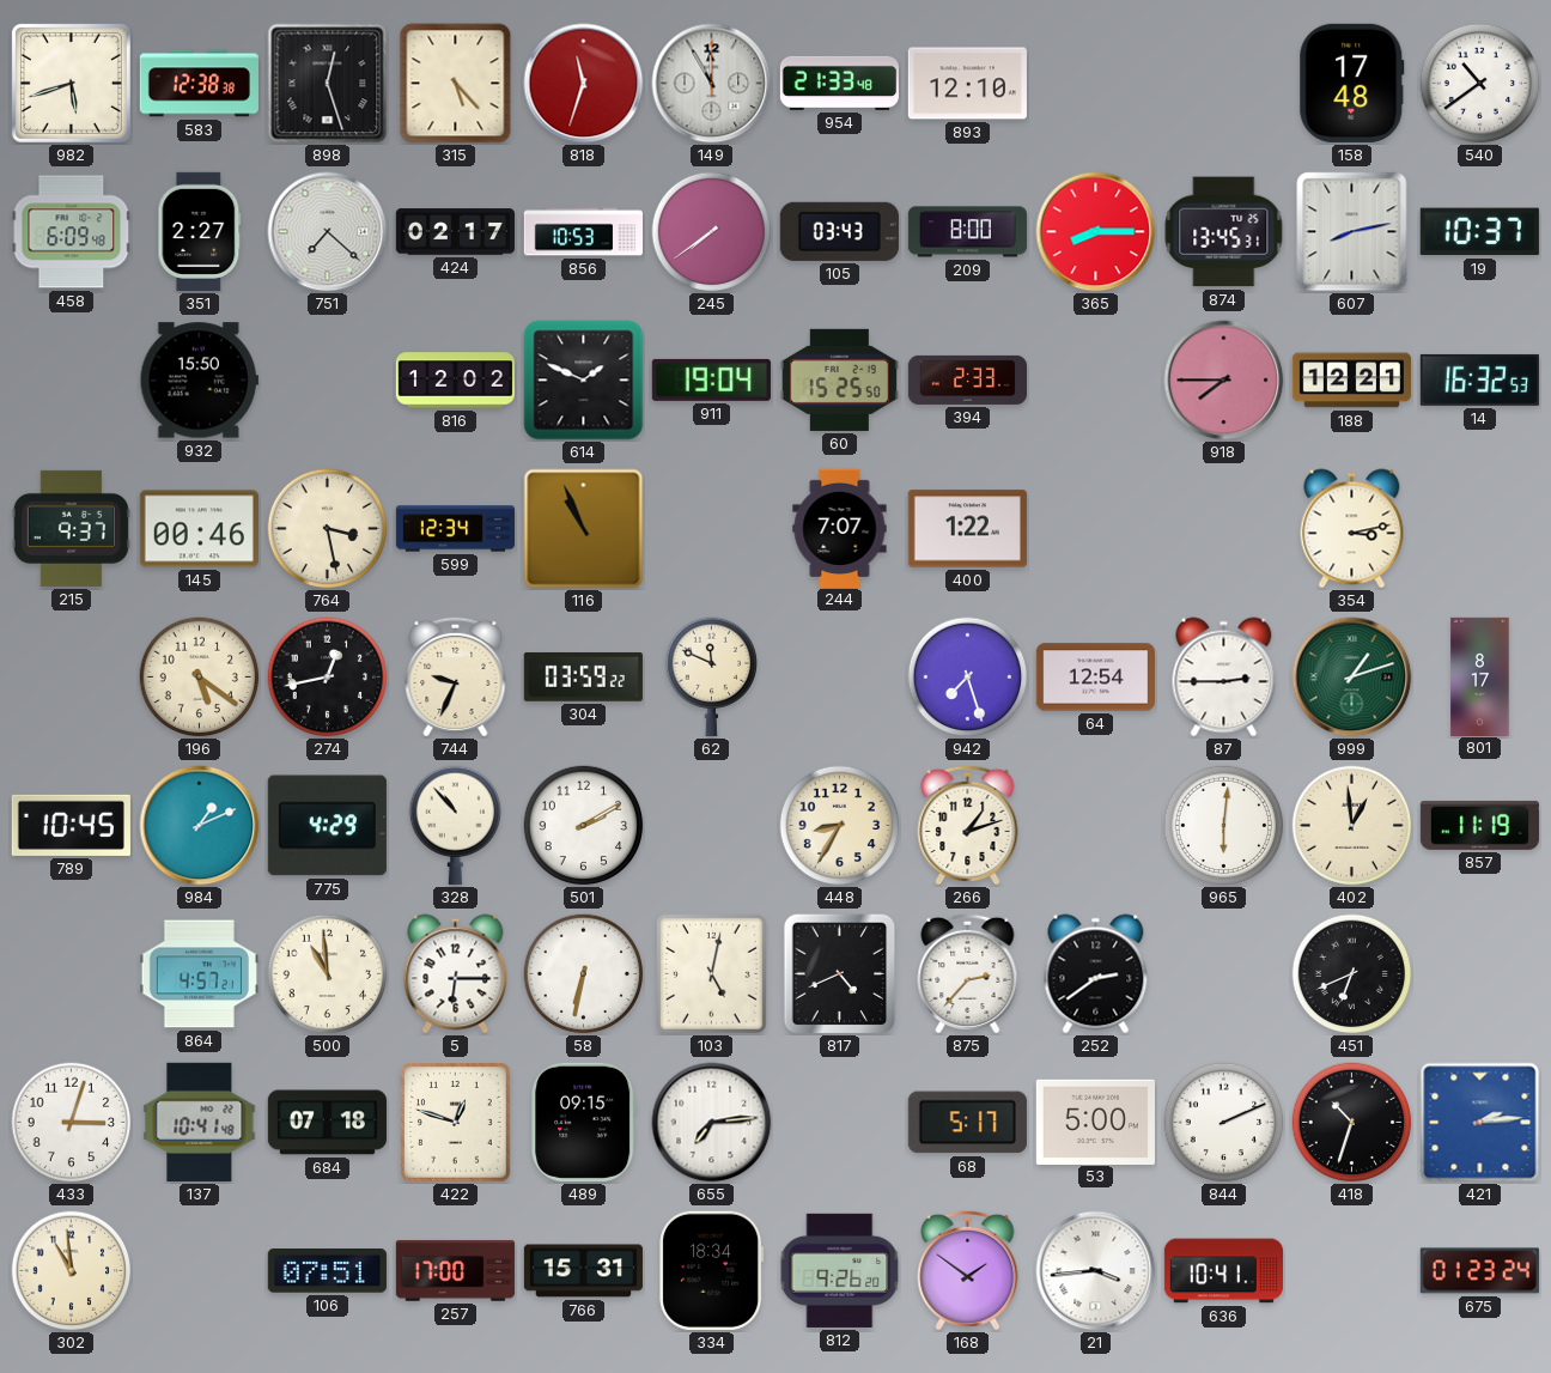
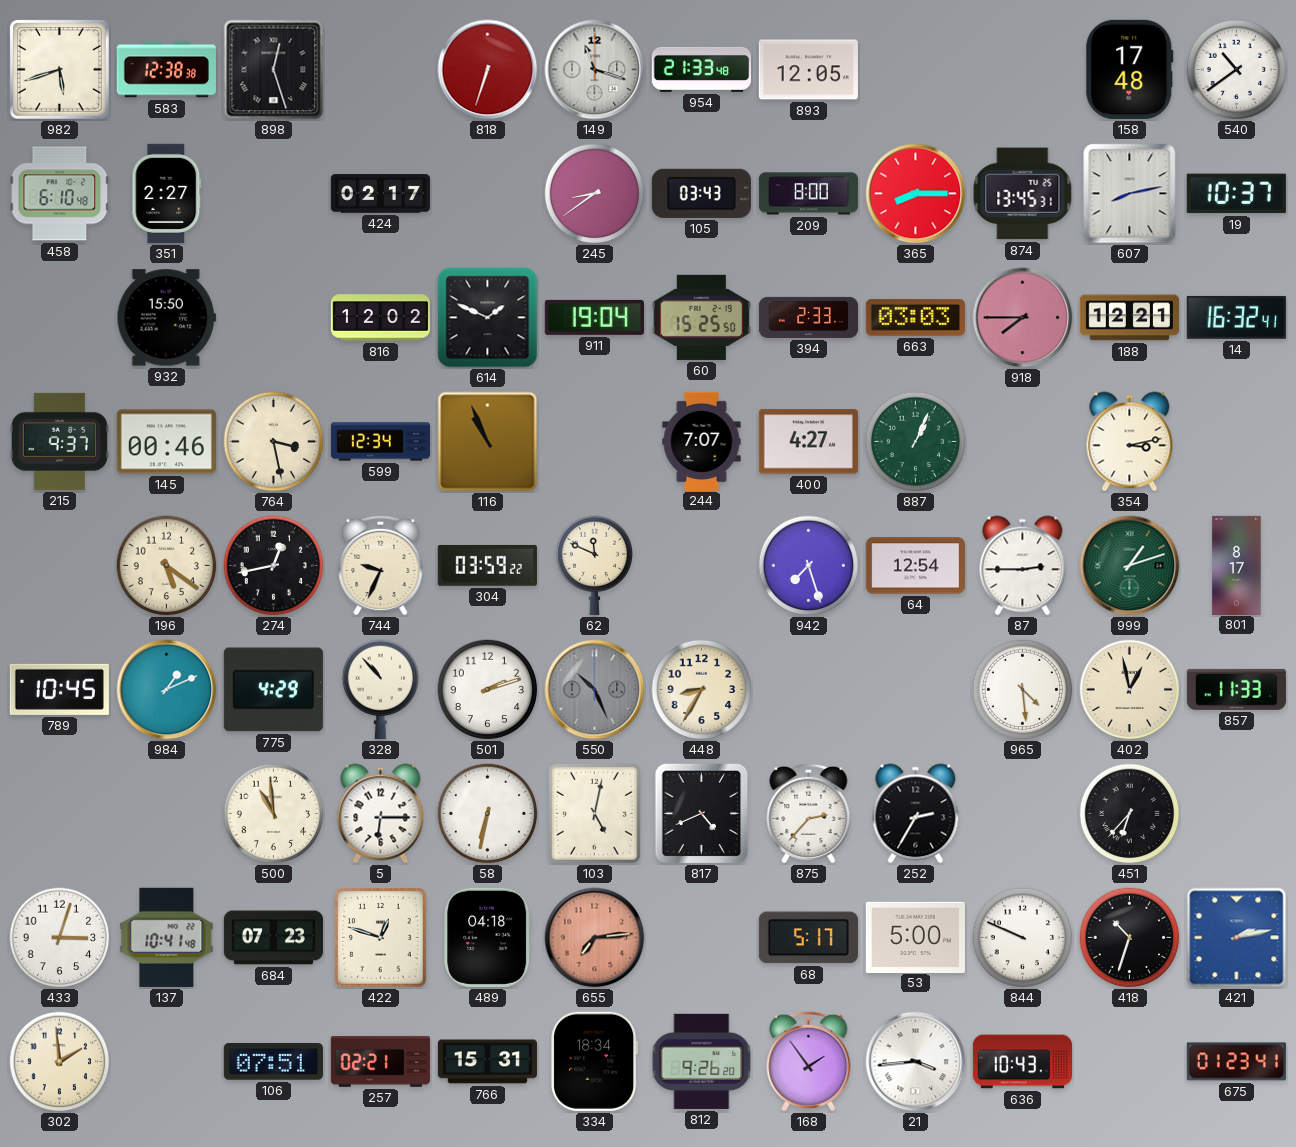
315: 5:23 -> none
818: 11:33 -> 6:33
149: 11:55 -> 11:18
893: 12:10 -> 12:05
458: 6:09 -> 6:10
751: 7:22 -> none
856: 10:53 -> none
245: 7:39 -> 8:39
663: none -> 03:03
14: 16:32:53 -> 16:32:41
400: 1:22 -> 4:27
887: none -> 1:04
501: 2:10 -> 2:12
550: none -> 10:26
266: 1:12 -> none
965: 6:01 -> 4:29
402: 12:59 -> 12:58
857: 11:19 -> 11:33
864: 4:57 -> none
252: 2:39 -> 2:35
451: 6:41 -> 6:37
684: 07:18 -> 07:23
489: 09:15 -> 04:18
655 dial: white -> salmon
844: 2:11 -> 9:49
421: 2:14 -> 2:13
302: 10:59 -> 1:59
257: 17:00 -> 02:21
168: 1:51 -> 1:54
636: 10:41 -> 10:43
675: 01:23:24 -> 01:23:41
